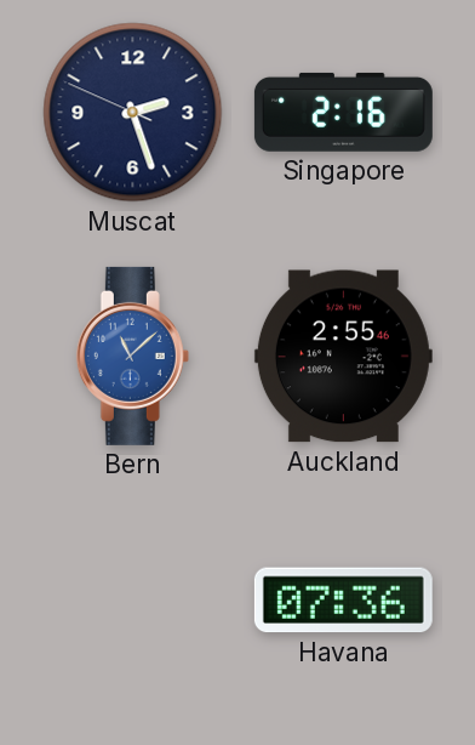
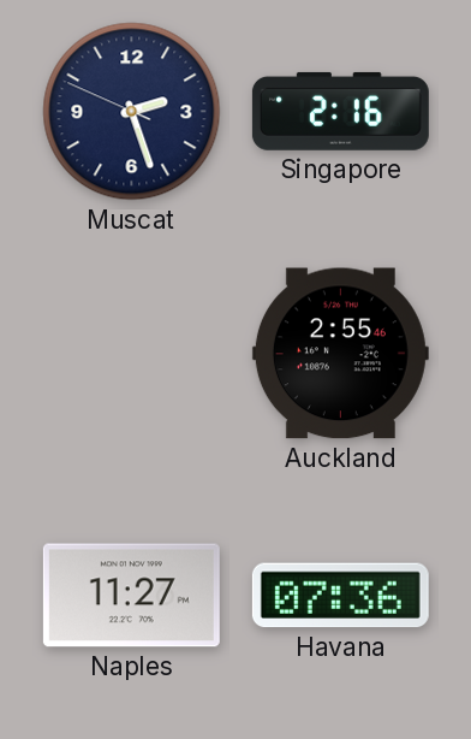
Bern: 11:08 -> none
Naples: none -> 11:27
